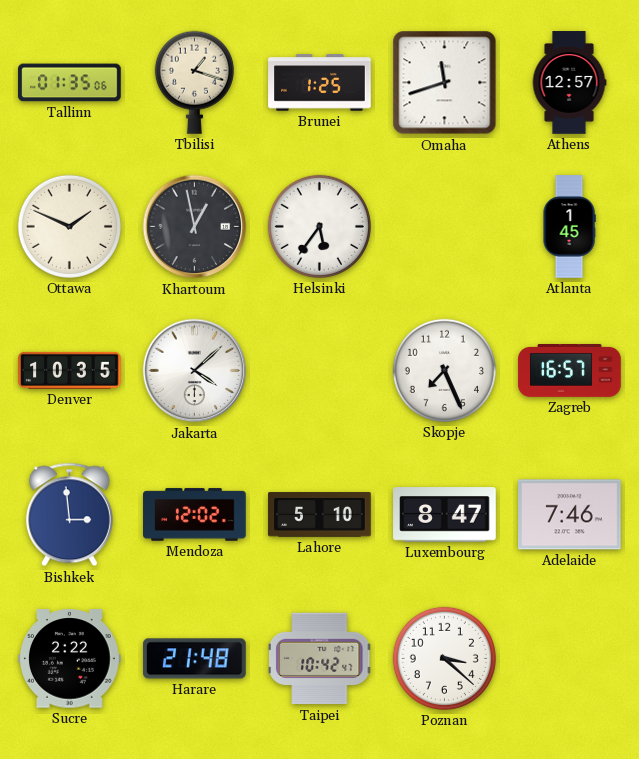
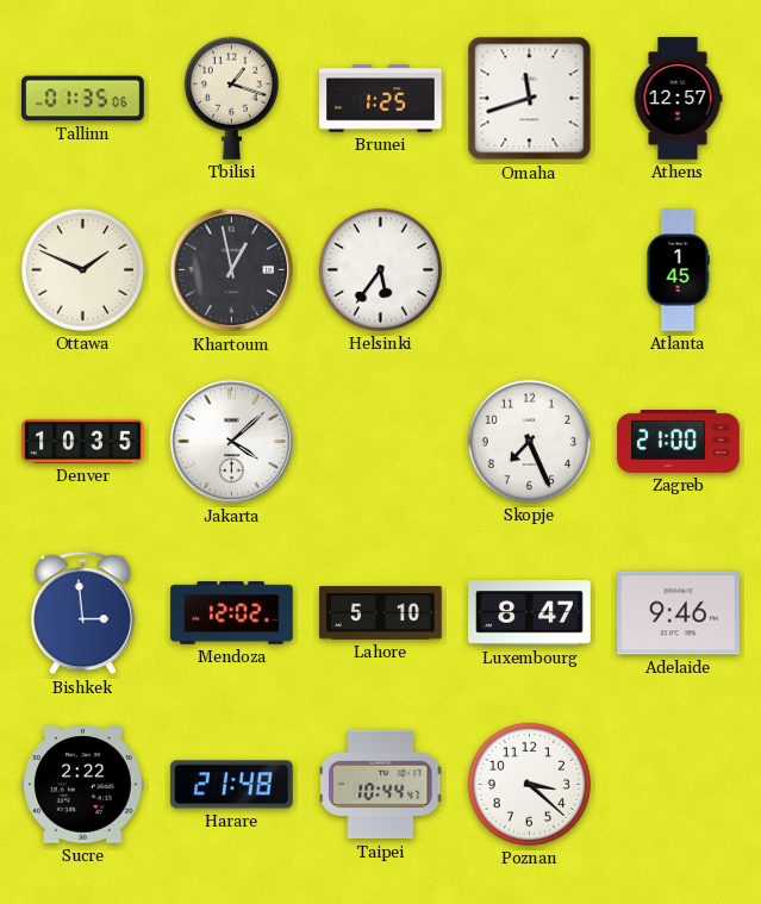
Zagreb: 16:57 -> 21:00
Adelaide: 7:46 -> 9:46
Taipei: 10:42 -> 10:44
